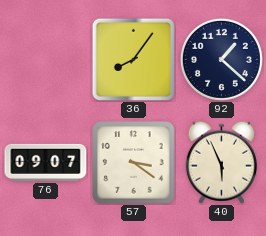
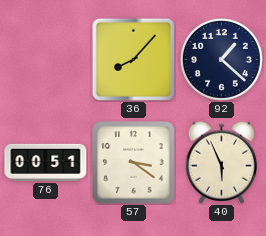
36: 8:06 -> 8:07
76: 09:07 -> 00:51
